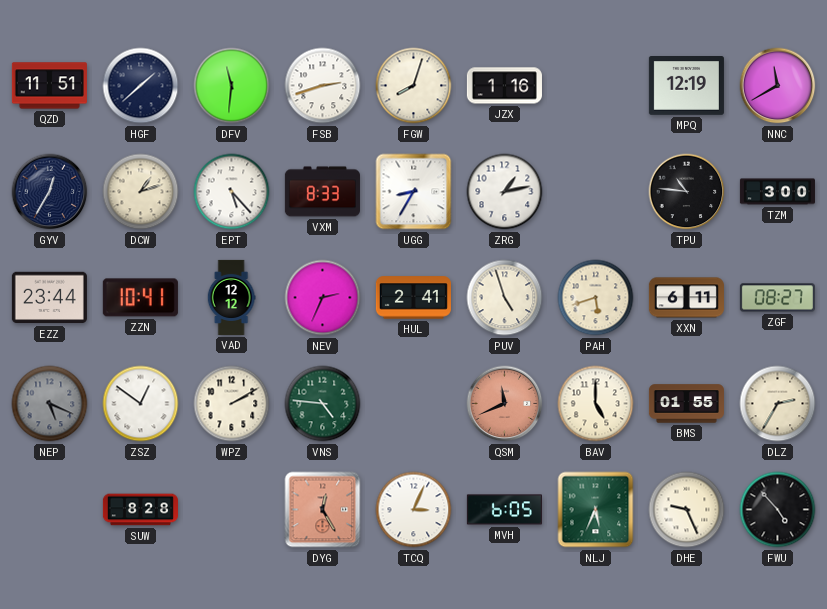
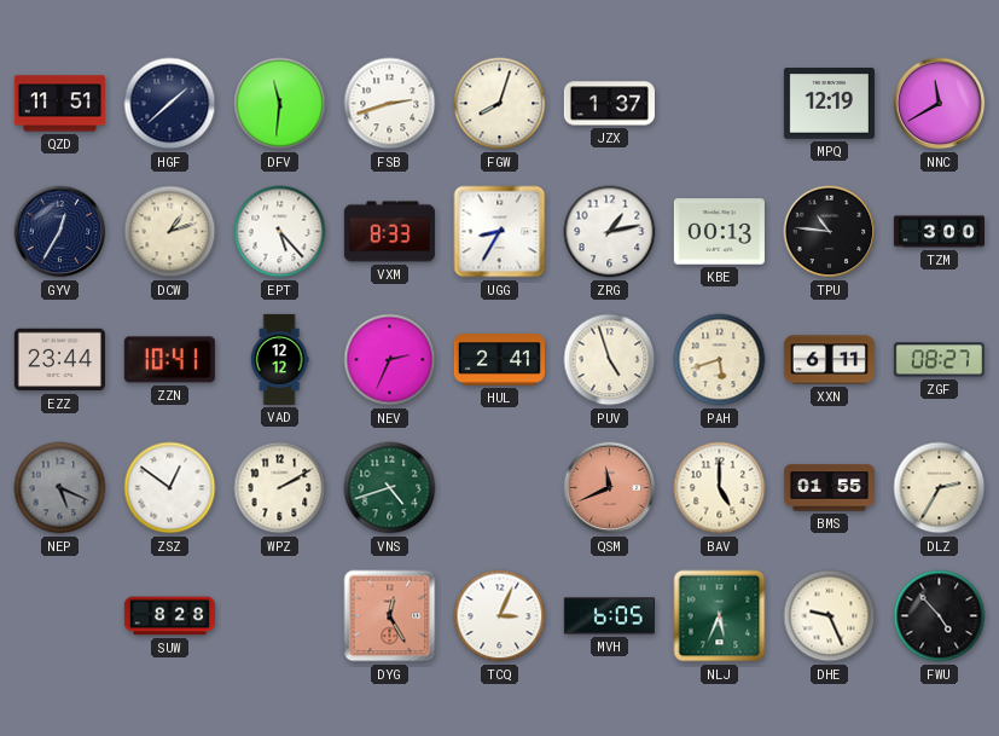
JZX: 1:16 -> 1:37
KBE: none -> 00:13
VNS: 4:46 -> 4:42
